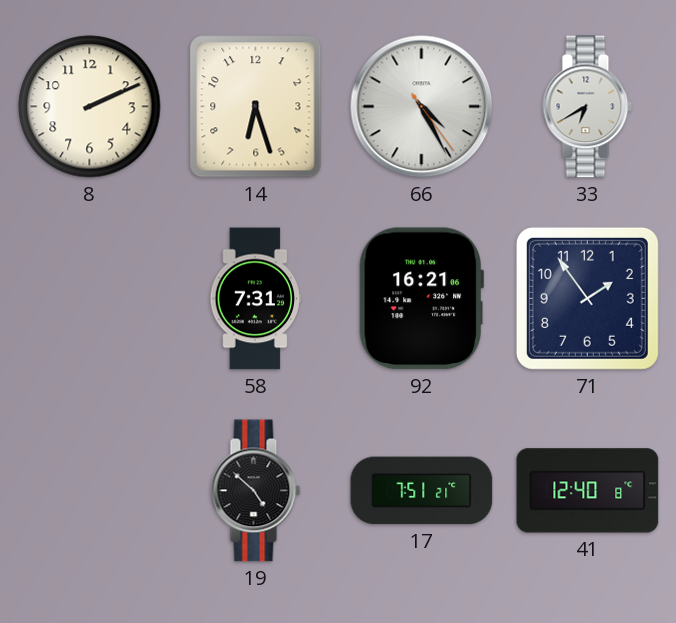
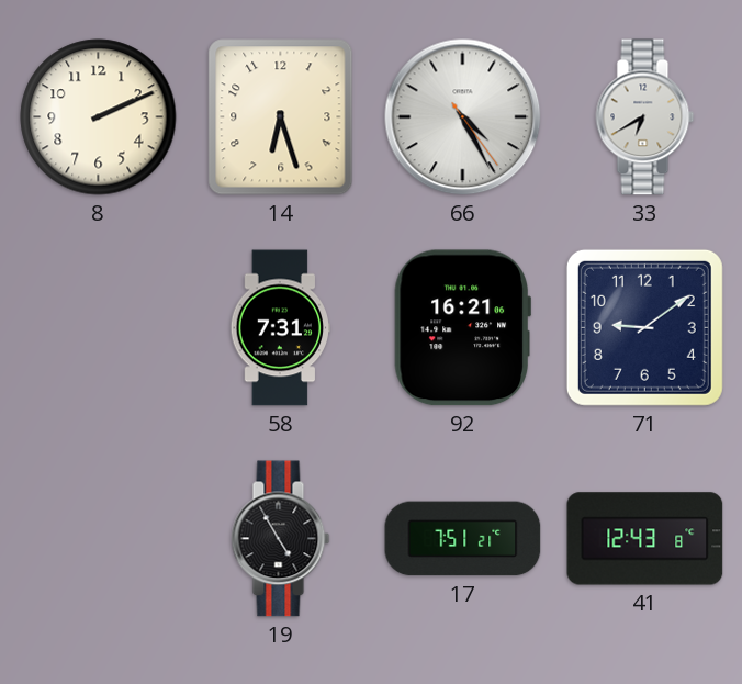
71: 1:54 -> 9:09
19: 4:52 -> 4:55
41: 12:40 -> 12:43
